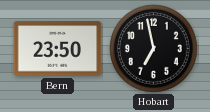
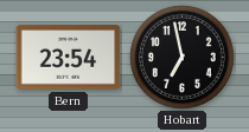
Bern: 23:50 -> 23:54
